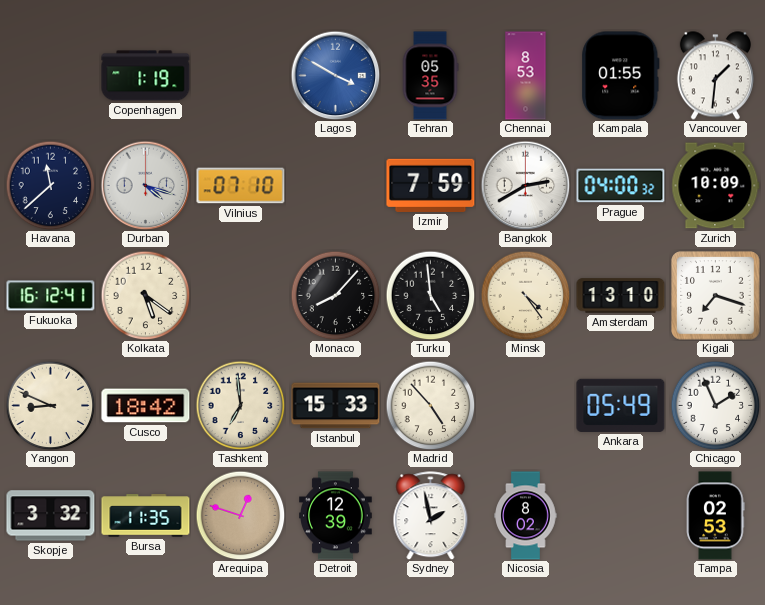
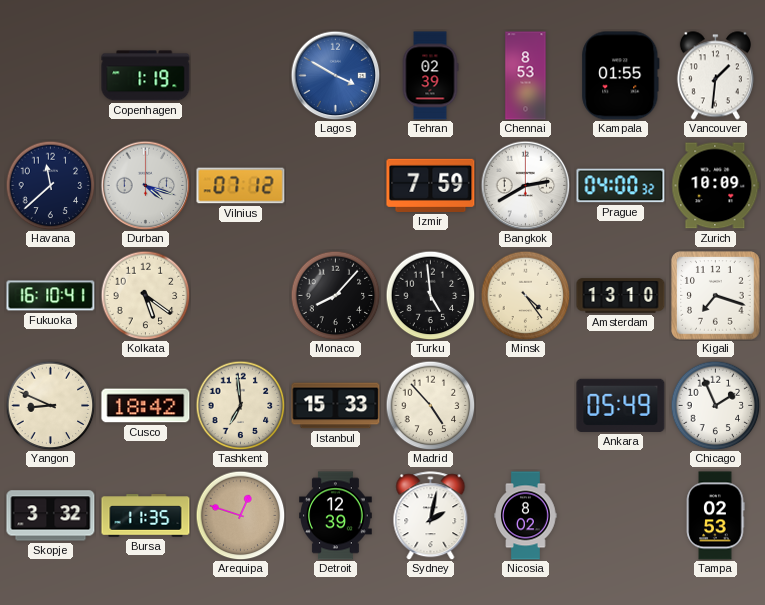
Tehran: 05:35 -> 02:39
Vilnius: 07:10 -> 07:12
Fukuoka: 16:12 -> 16:10
Sydney: 1:58 -> 2:02
